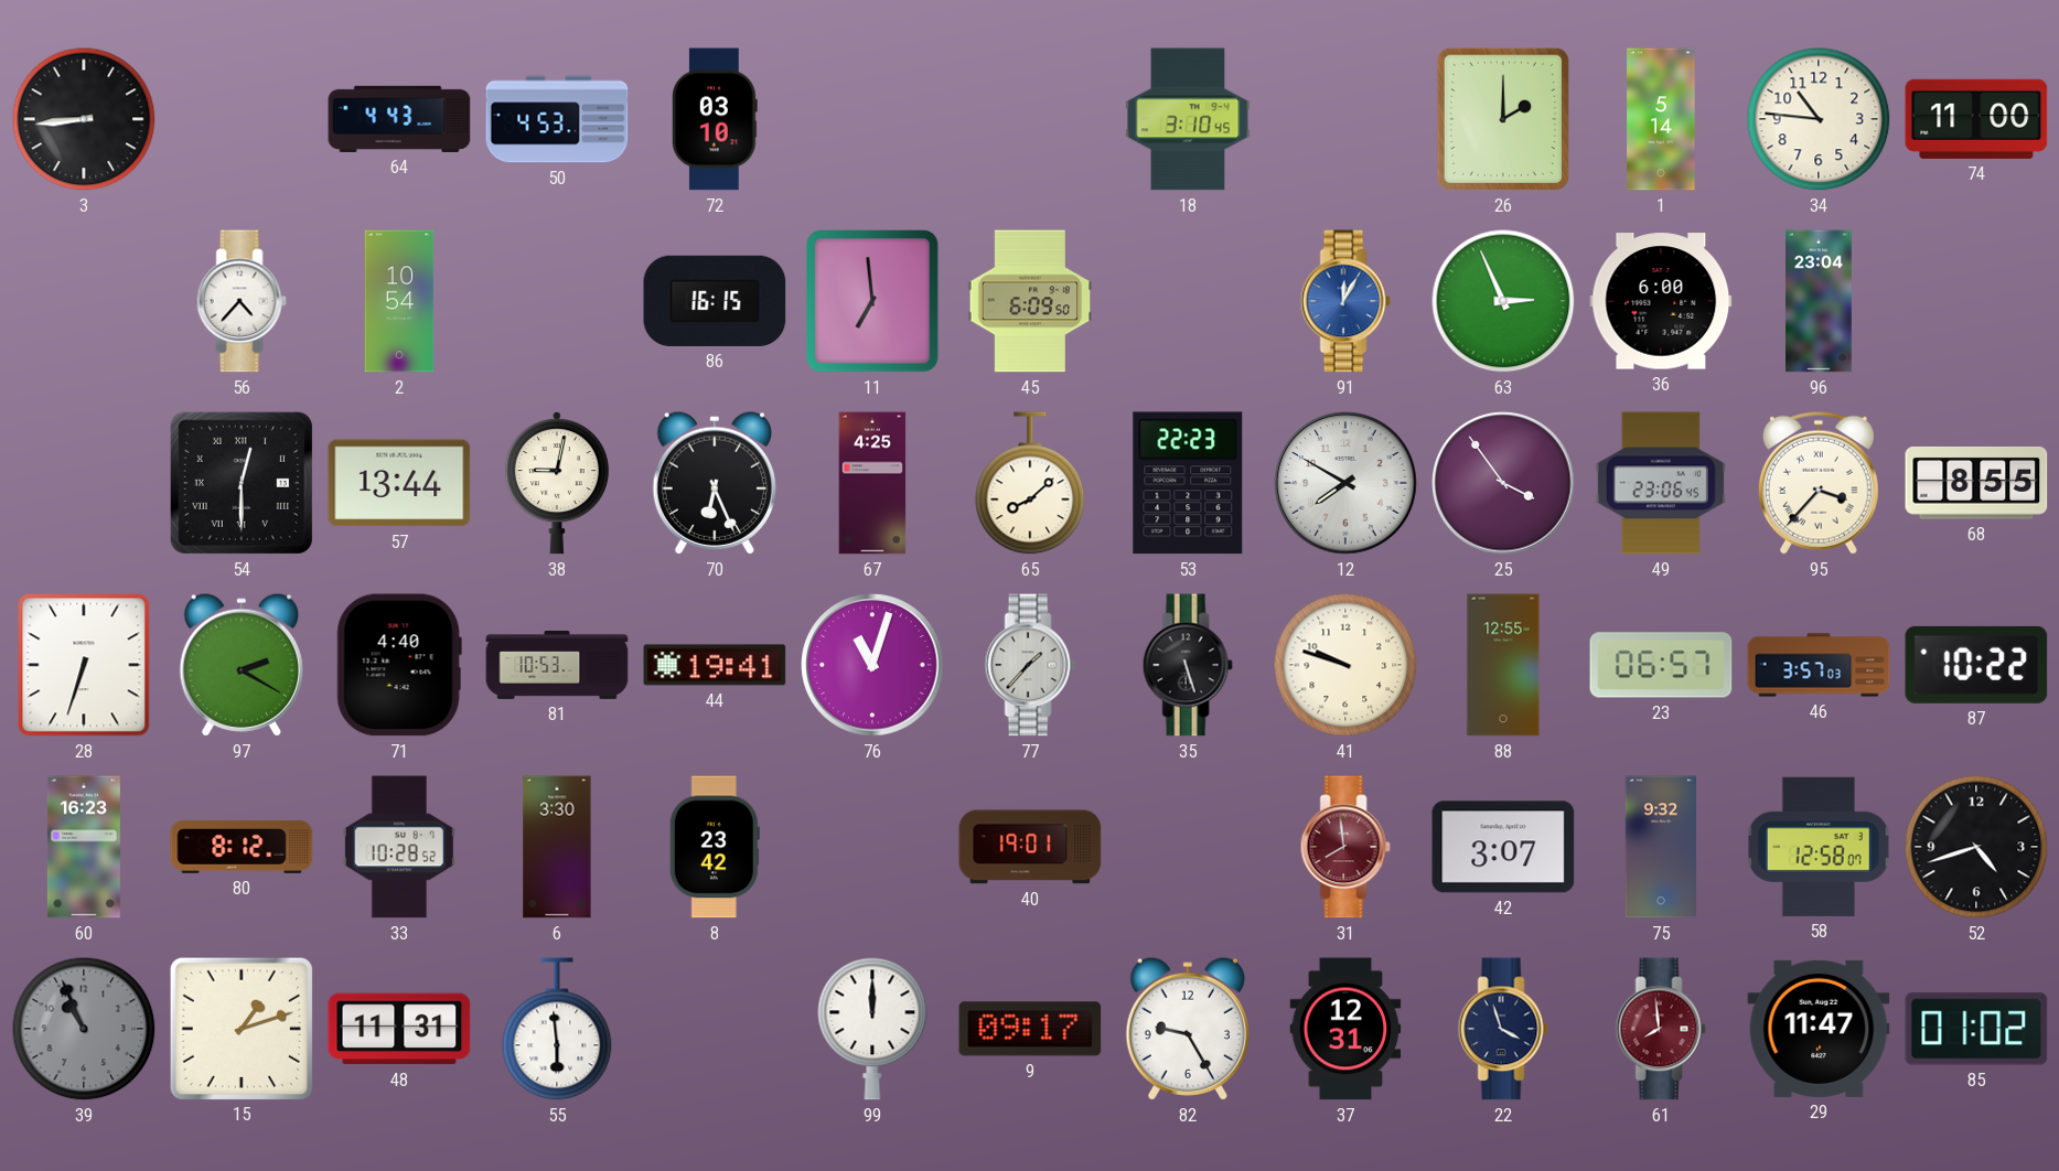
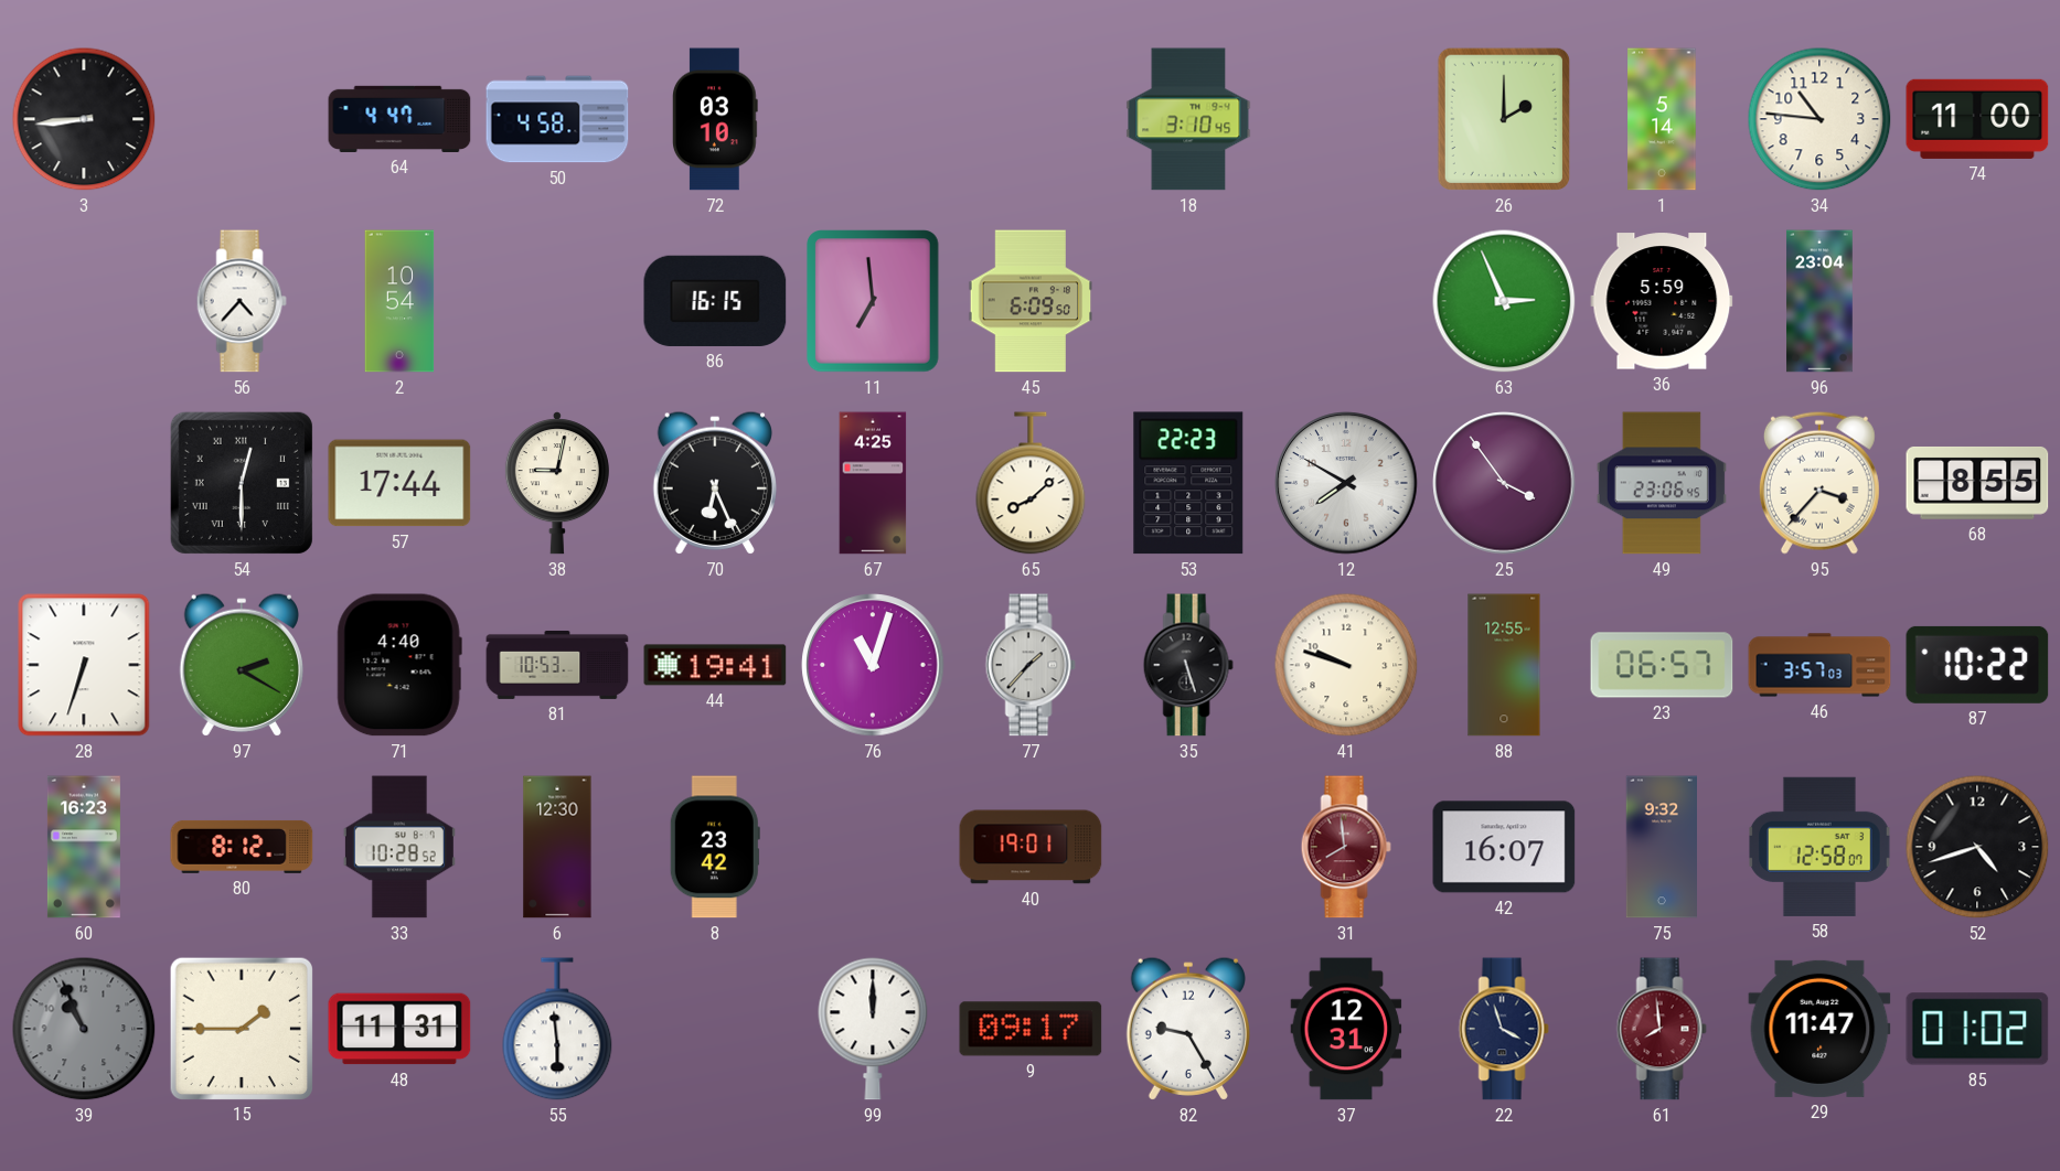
64: 4:43 -> 4:47
50: 4:53 -> 4:58
91: 12:05 -> none
36: 6:00 -> 5:59
57: 13:44 -> 17:44
6: 3:30 -> 12:30
42: 3:07 -> 16:07
15: 1:12 -> 1:45
